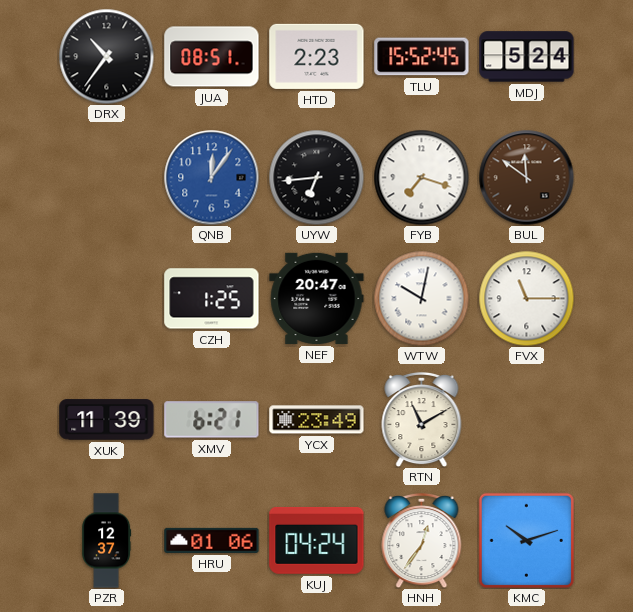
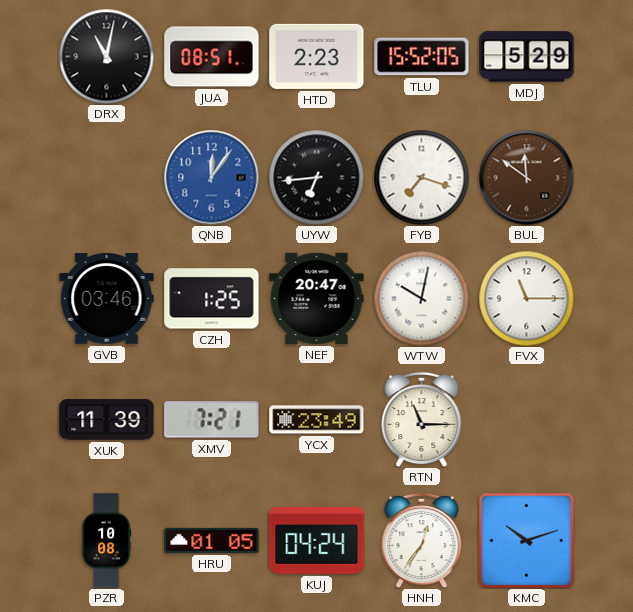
DRX: 10:36 -> 11:02
TLU: 15:52:45 -> 15:52:05
MDJ: 5:24 -> 5:29
GVB: none -> 03:46
XMV: 6:21 -> 7:21
RTN: 11:10 -> 11:15
PZR: 12:37 -> 10:08
HRU: 01:06 -> 01:05
